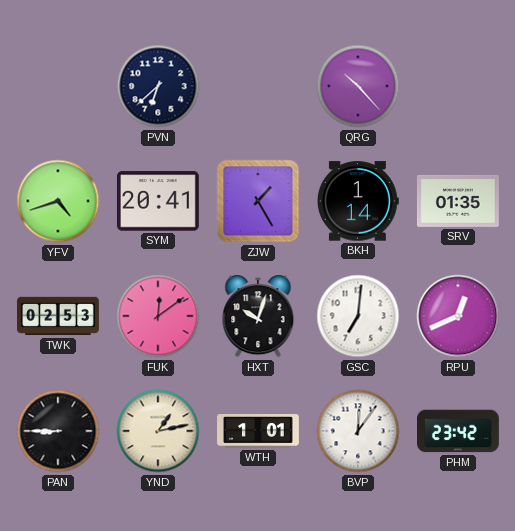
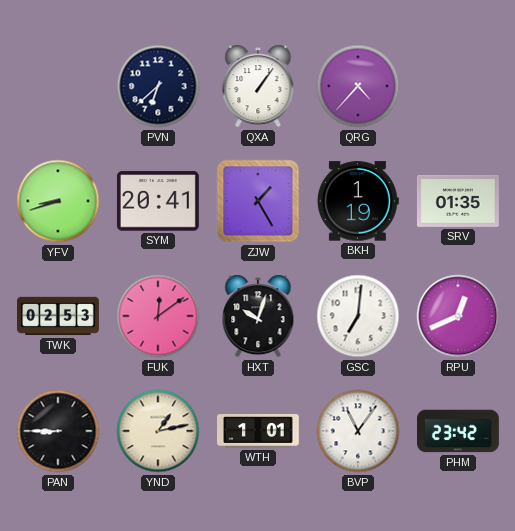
QXA: none -> 1:06
QRG: 10:23 -> 4:37
YFV: 4:42 -> 8:42
BKH: 1:14 -> 1:19
BVP: 12:06 -> 11:06
